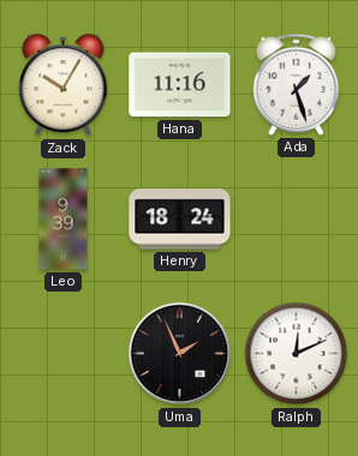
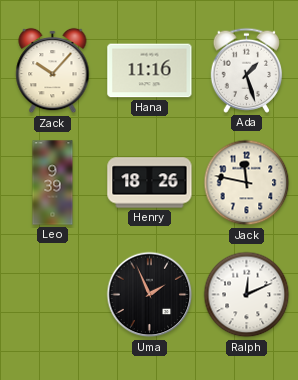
Zack: 10:05 -> 10:07
Henry: 18:24 -> 18:26
Jack: none -> 11:47
